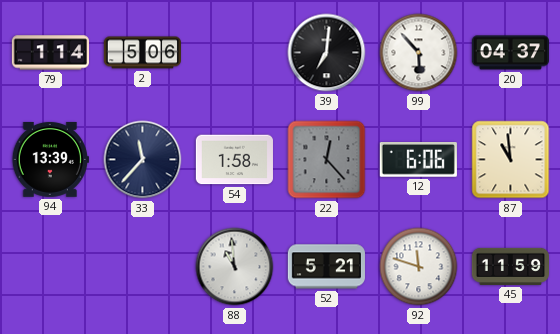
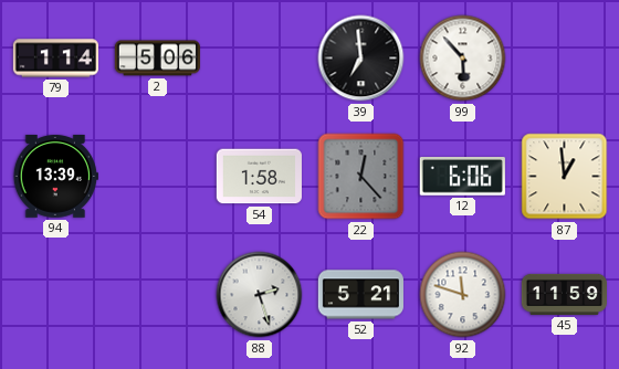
39: 7:01 -> 6:59
20: 04:37 -> none
33: 11:37 -> none
87: 10:59 -> 12:59
88: 10:59 -> 2:27
